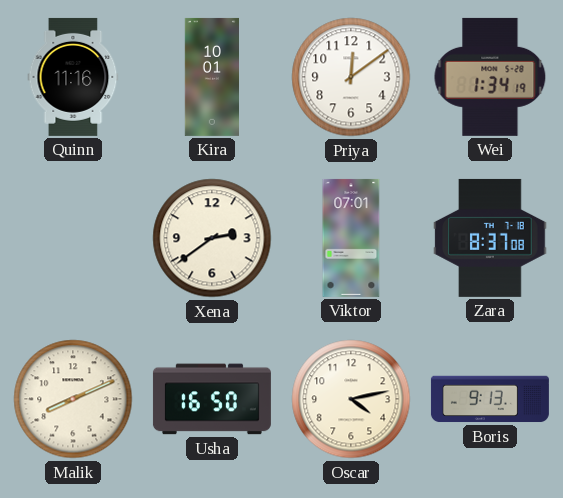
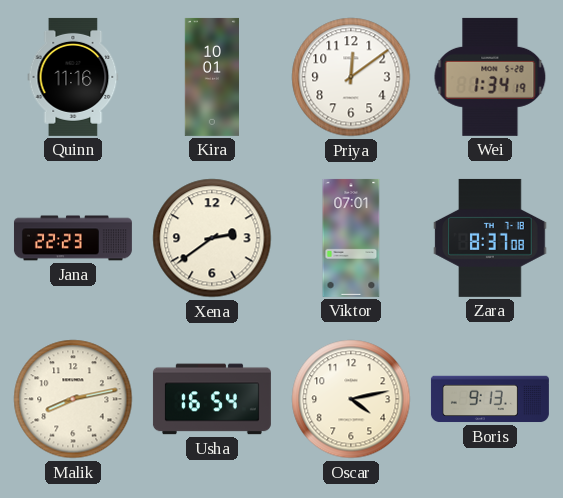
Jana: none -> 22:23
Malik: 8:11 -> 8:13
Usha: 16:50 -> 16:54
